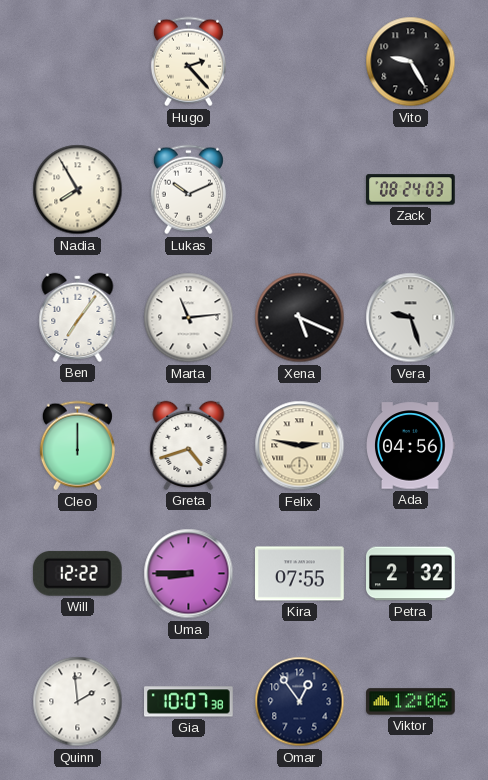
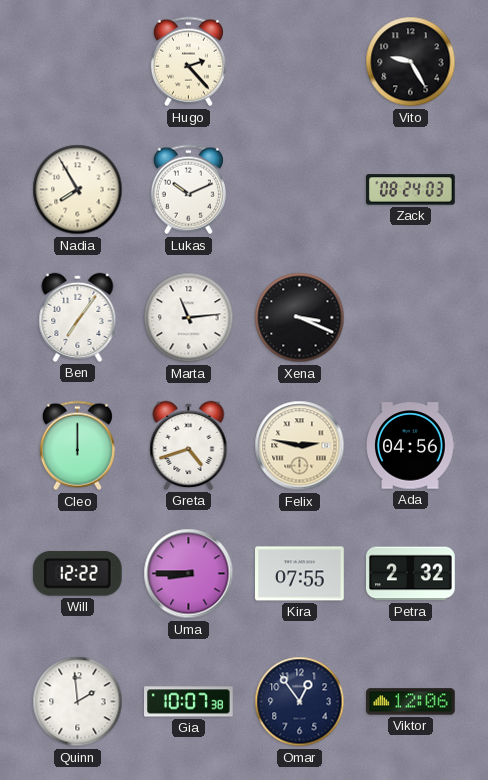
Xena: 5:19 -> 3:19
Vera: 9:27 -> none
